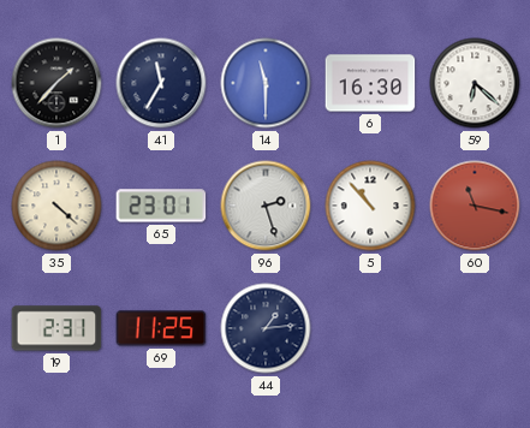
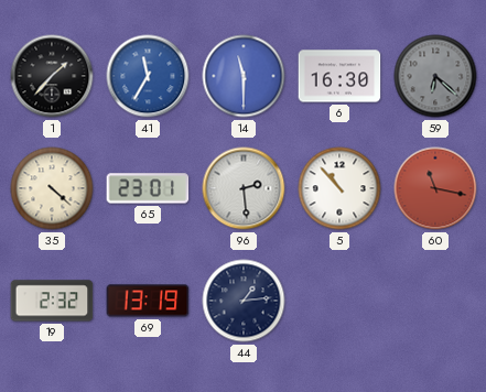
41 dial: navy -> blue
59 dial: white -> grey
96: 2:27 -> 2:29
19: 2:31 -> 2:32
69: 11:25 -> 13:19
